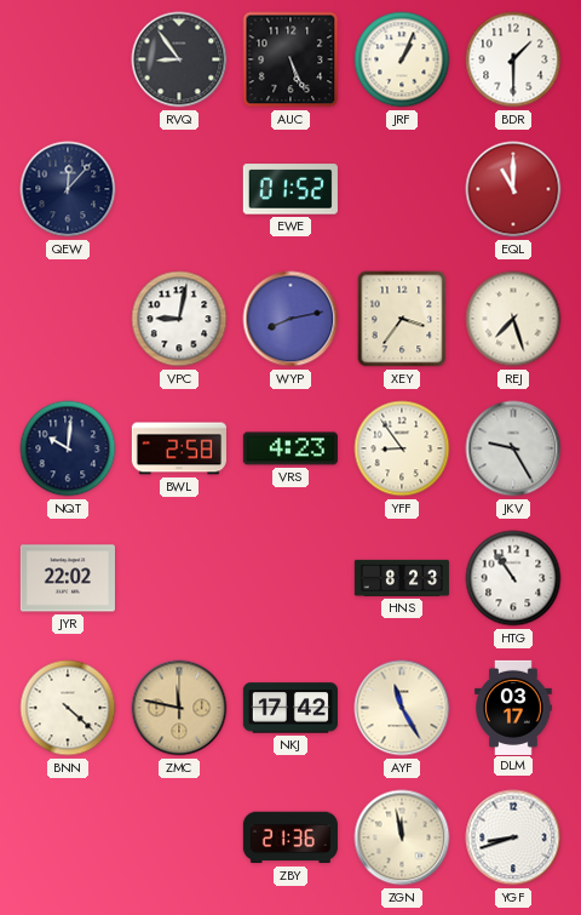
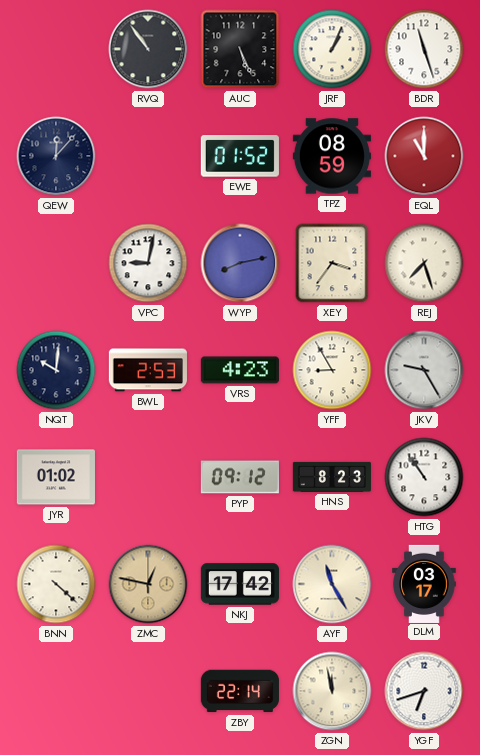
RVQ: 8:54 -> 10:54
BDR: 1:30 -> 11:27
TPZ: none -> 08:59
BWL: 2:58 -> 2:53
YFF: 8:54 -> 8:55
JYR: 22:02 -> 01:02
PYP: none -> 09:12
ZMC: 11:47 -> 12:47
ZBY: 21:36 -> 22:14
YGF: 8:42 -> 6:42
